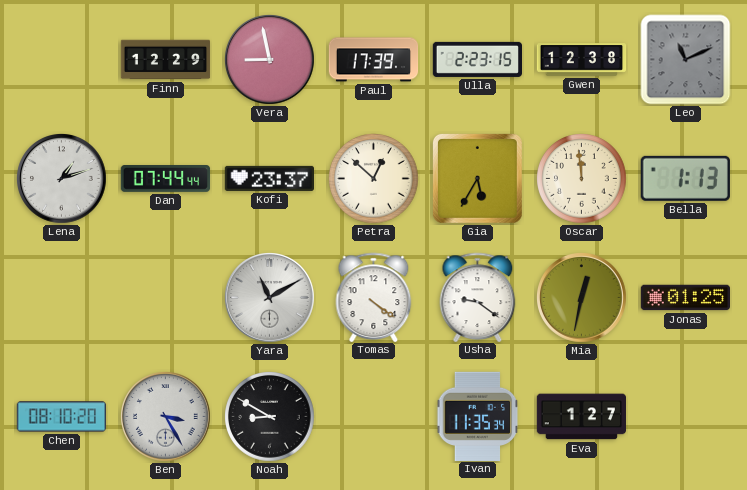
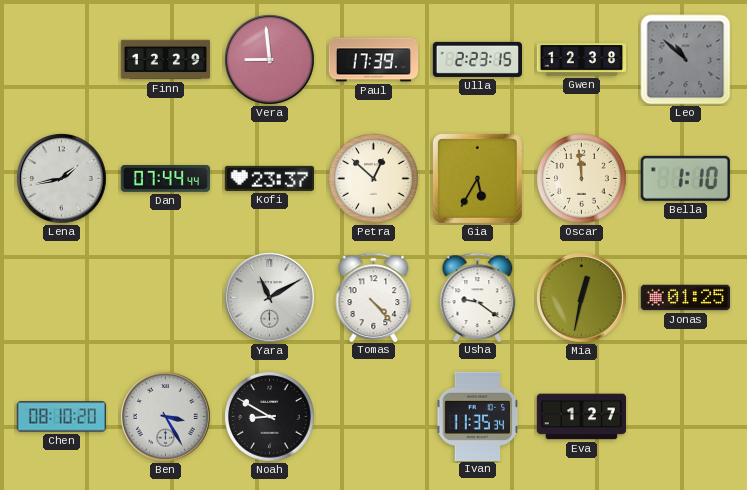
Vera: 8:58 -> 8:59
Leo: 11:11 -> 10:52
Lena: 1:12 -> 1:43
Bella: 1:13 -> 1:10
Tomas: 4:21 -> 4:23
